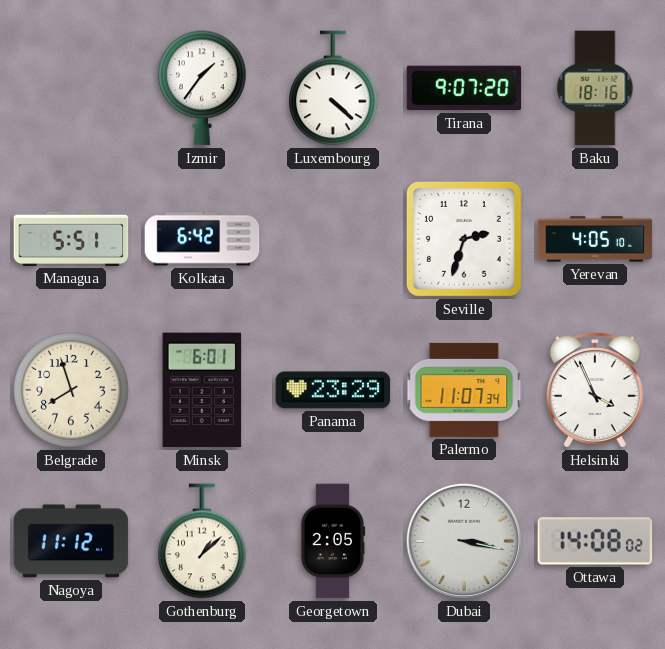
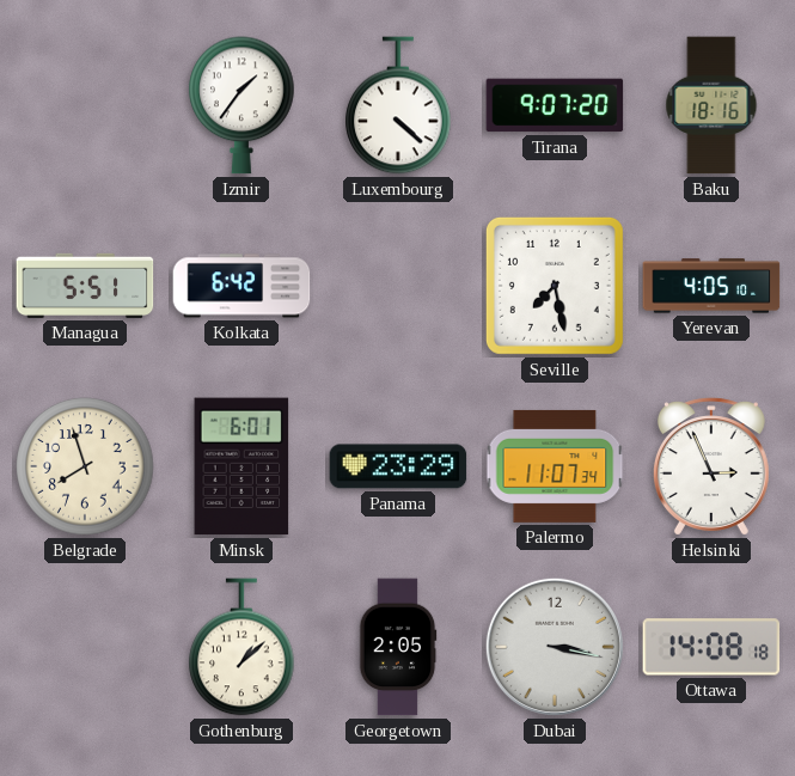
Seville: 2:33 -> 7:28
Helsinki: 3:56 -> 2:56
Nagoya: 11:12 -> none
Ottawa: 14:08:02 -> 14:08:18
